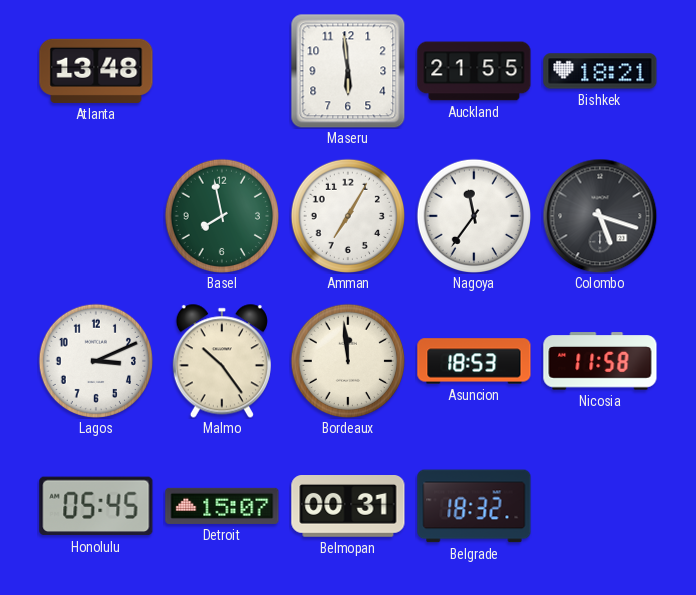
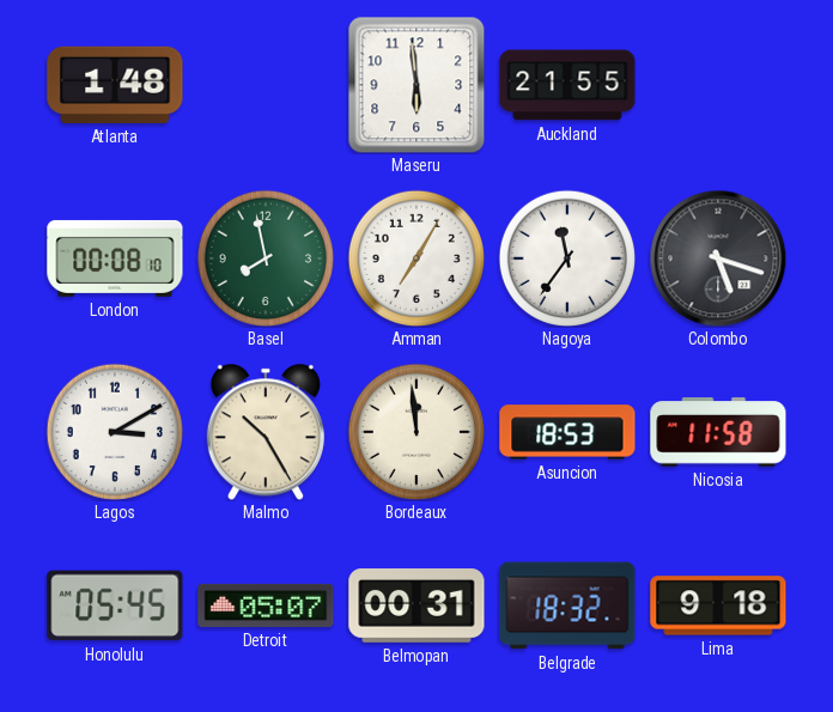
Atlanta: 13:48 -> 1:48
Bishkek: 18:21 -> none
London: none -> 00:08
Lagos: 3:11 -> 3:10
Malmo: 10:24 -> 10:25
Detroit: 15:07 -> 05:07
Lima: none -> 9:18
